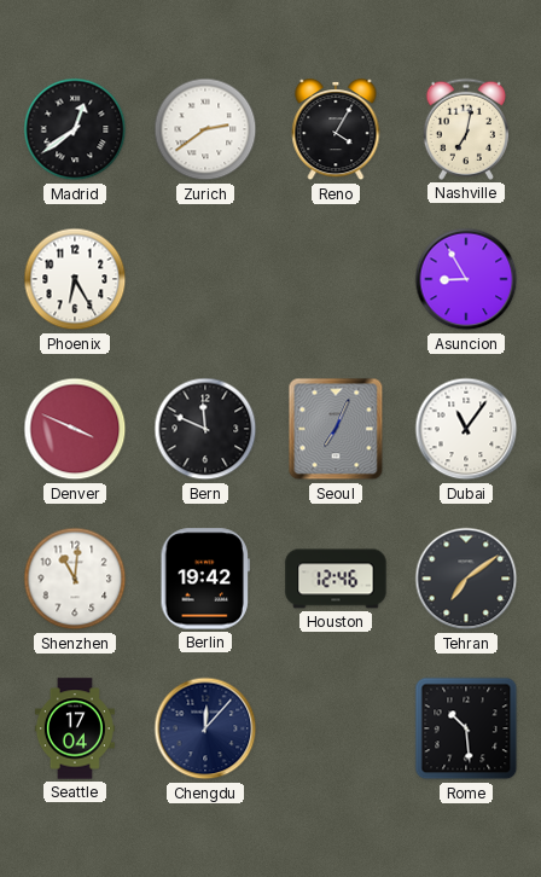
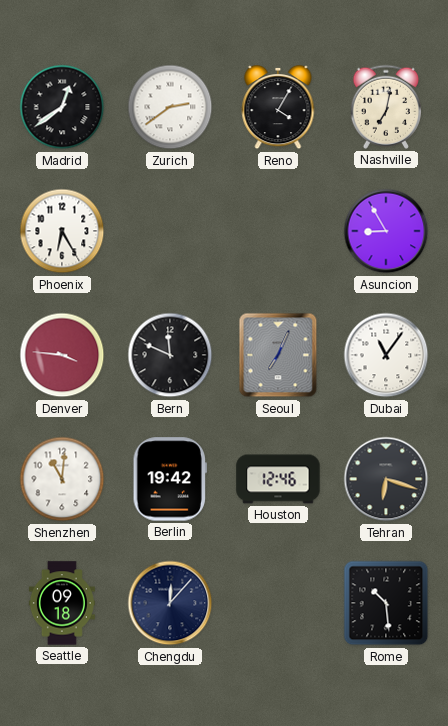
Denver: 3:49 -> 3:46
Tehran: 7:09 -> 6:18
Seattle: 17:04 -> 09:18
